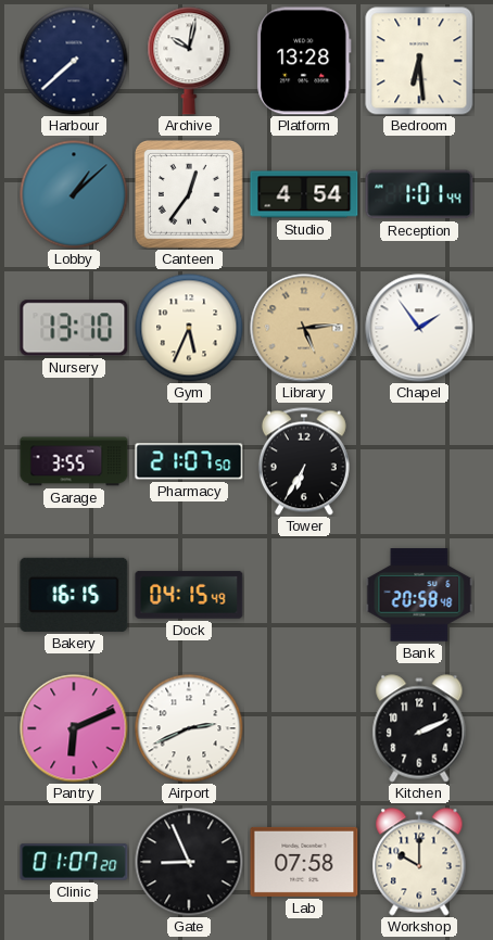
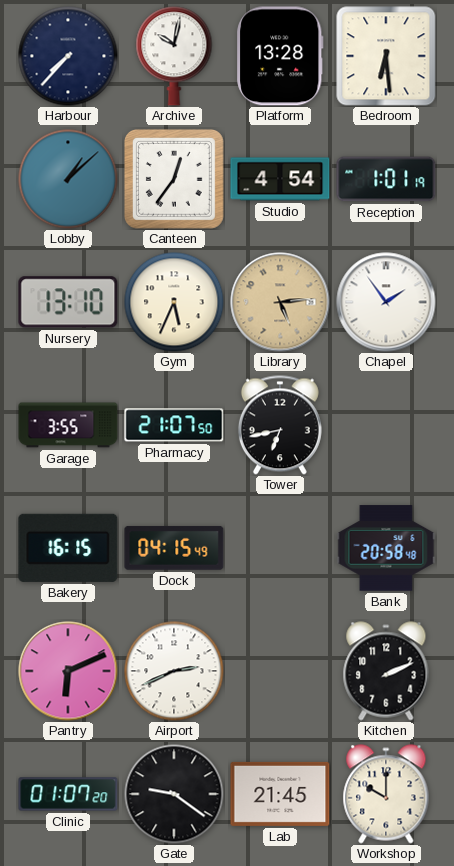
Harbour: 7:38 -> 7:37
Reception: 1:01:44 -> 1:01:19
Tower: 6:35 -> 6:43
Gate: 8:56 -> 9:21
Lab: 07:58 -> 21:45
